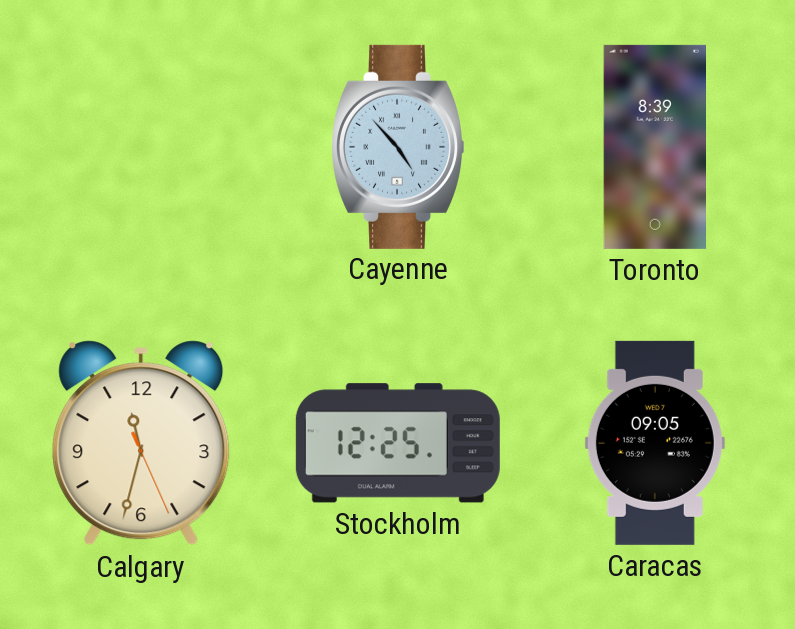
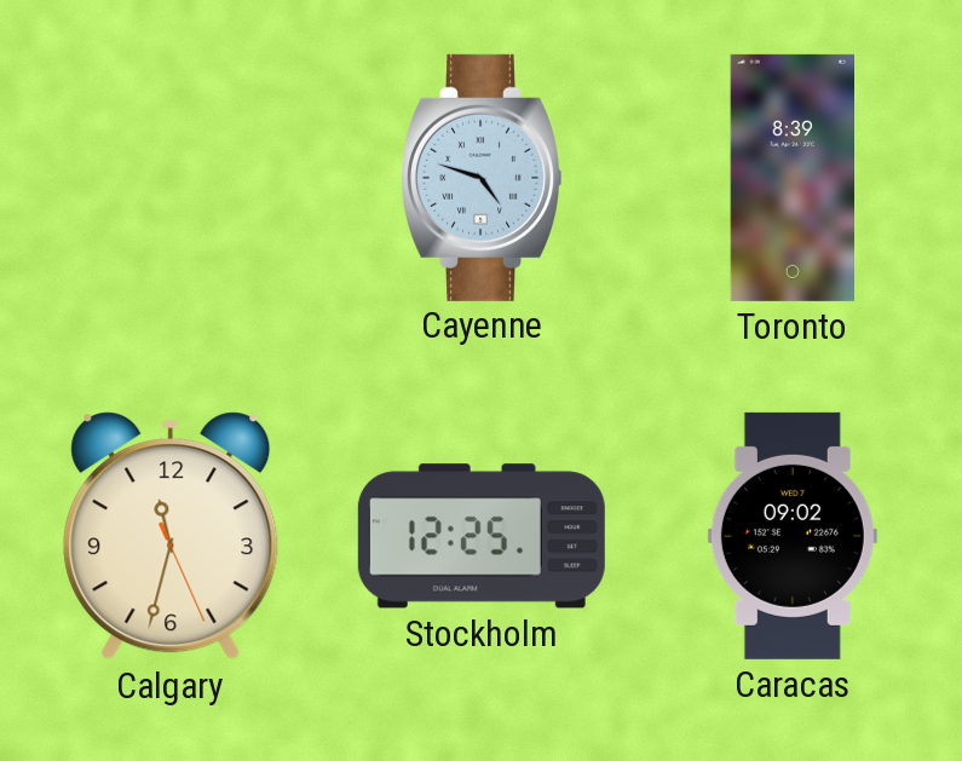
Cayenne: 4:53 -> 4:48
Caracas: 09:05 -> 09:02
